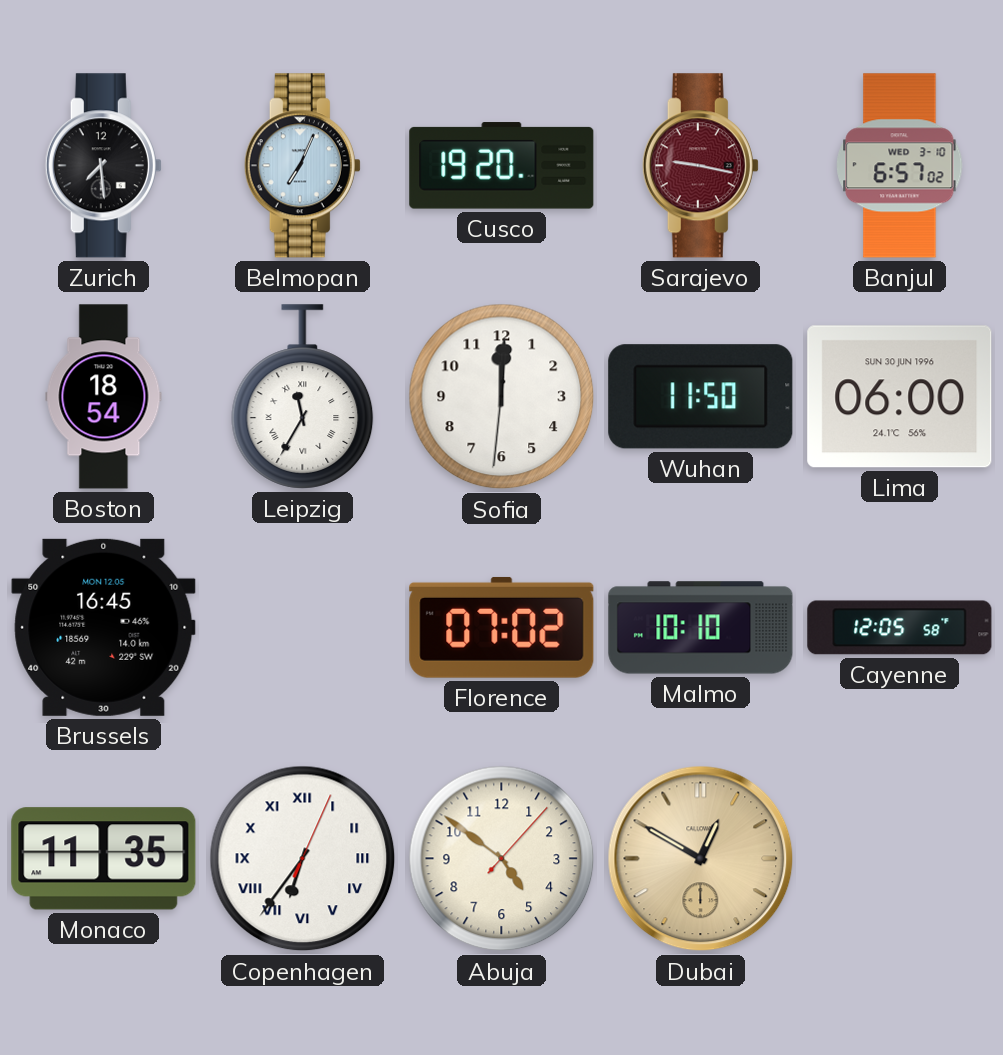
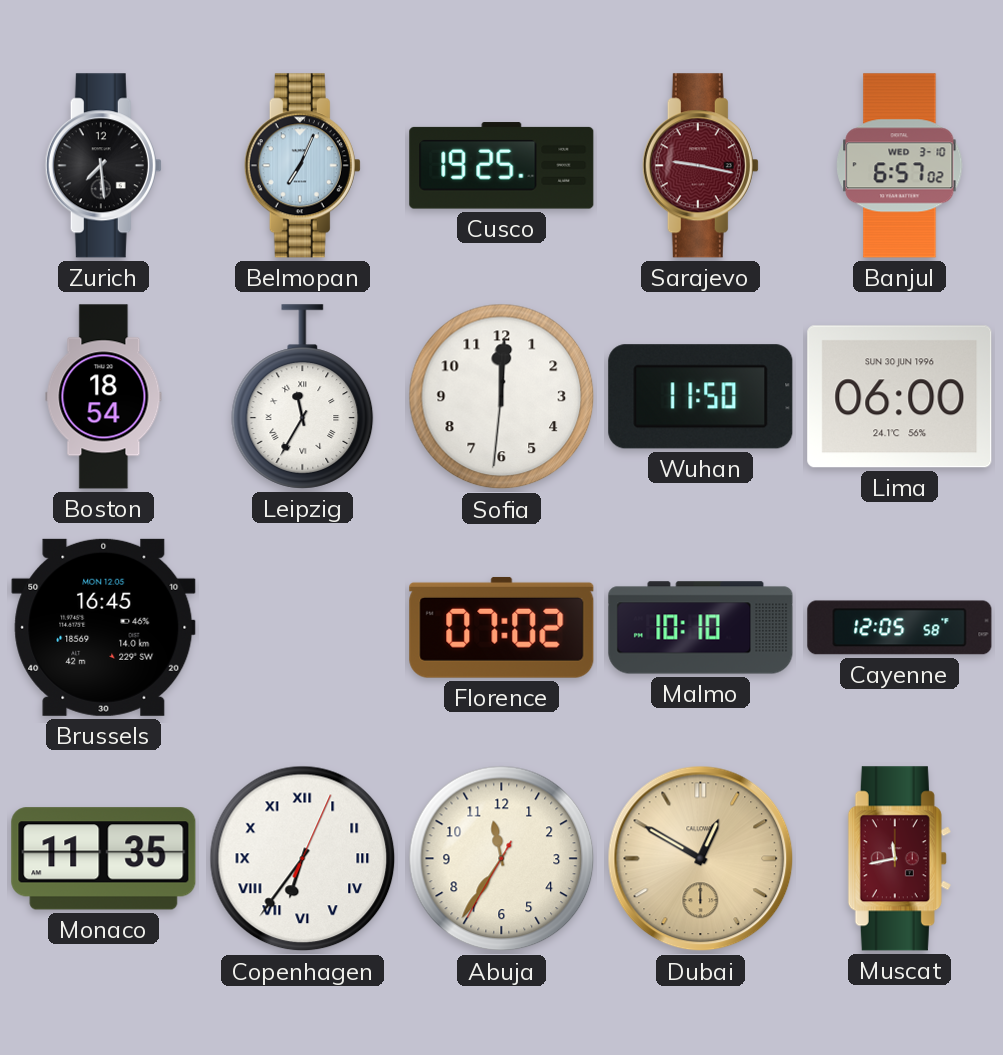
Cusco: 19:20 -> 19:25
Abuja: 4:51 -> 11:35
Muscat: none -> 11:43
